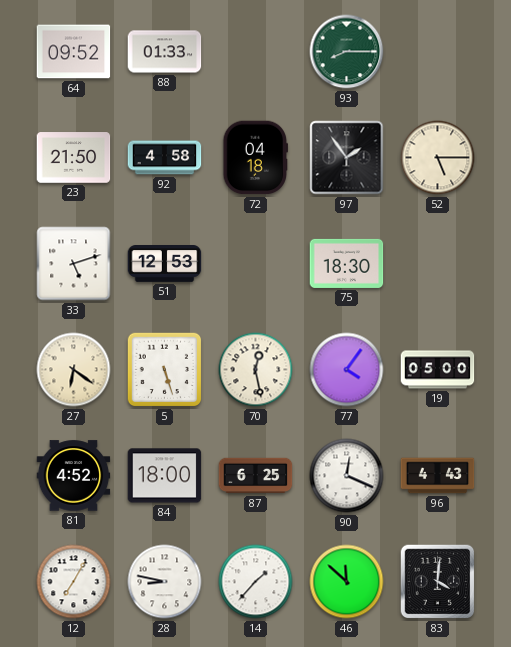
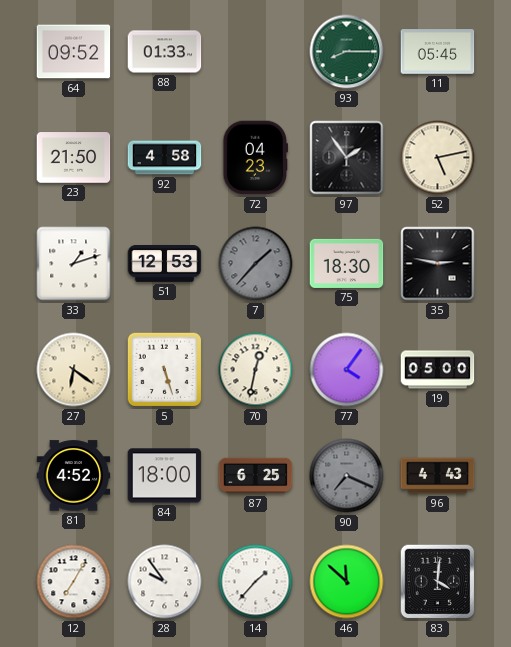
11: none -> 05:45
72: 04:18 -> 04:23
52: 5:15 -> 5:13
33: 5:12 -> 1:12
7: none -> 1:37
35: none -> 2:47
70: 12:28 -> 12:32
90: 12:19 -> 7:19
90 dial: white -> grey
28: 8:47 -> 9:54
